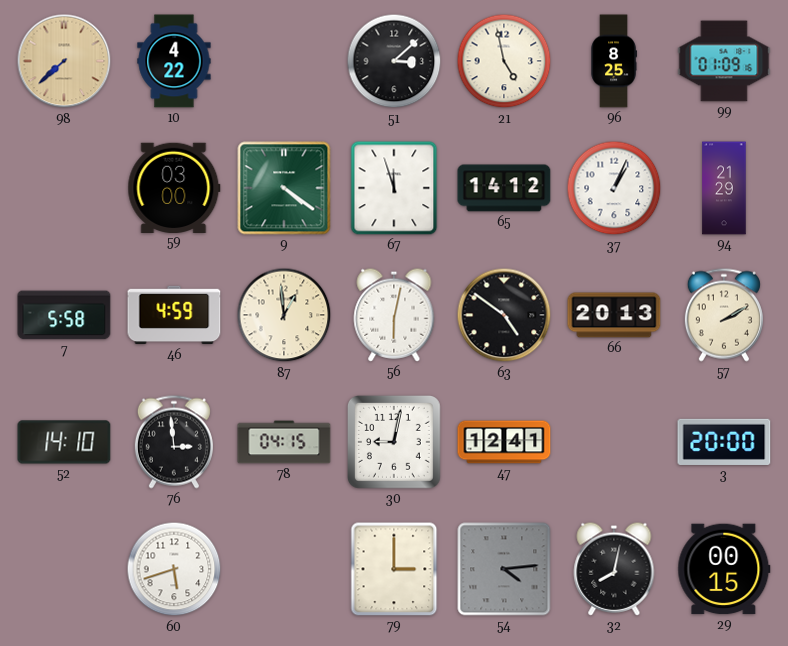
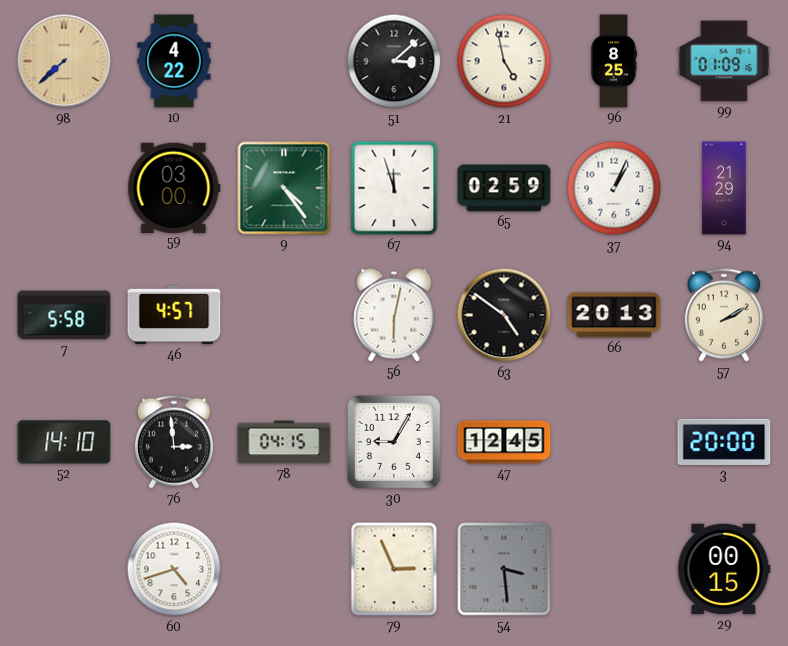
9: 4:21 -> 4:24
65: 14:12 -> 02:59
46: 4:59 -> 4:57
87: 12:59 -> none
30: 9:02 -> 9:05
47: 12:41 -> 12:45
60: 5:42 -> 4:42
79: 3:00 -> 2:56
54: 4:14 -> 3:29
32: 8:02 -> none
